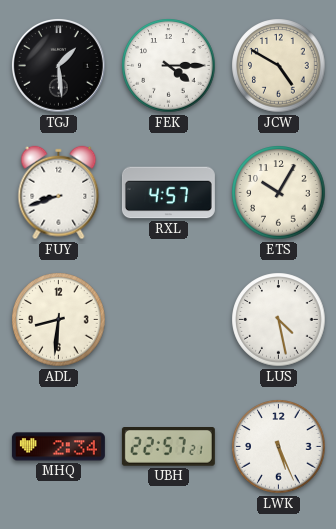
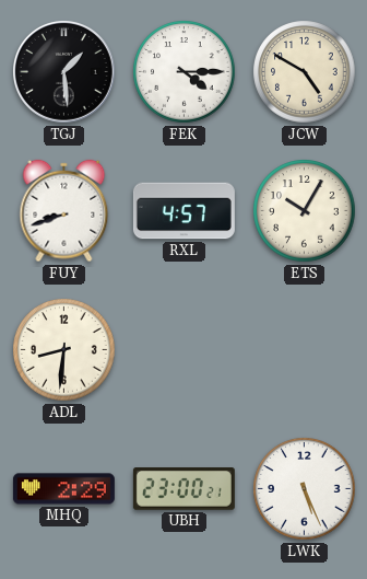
LUS: 4:28 -> none
MHQ: 2:34 -> 2:29
UBH: 22:57 -> 23:00
